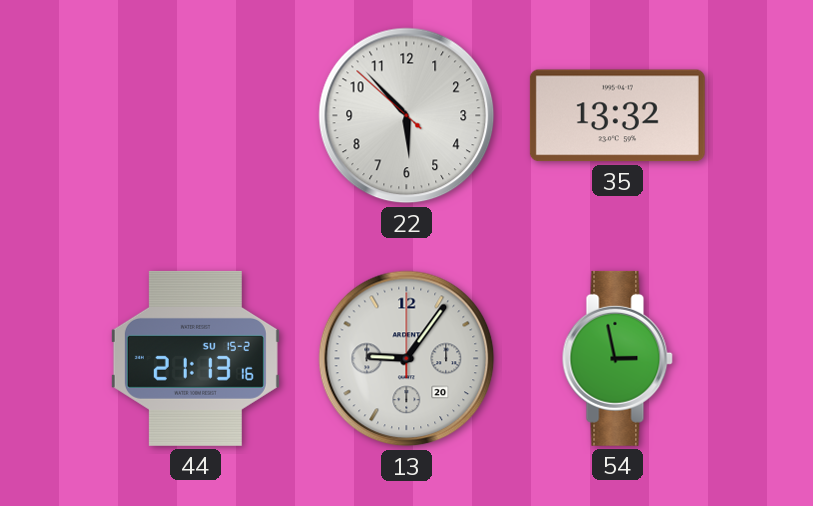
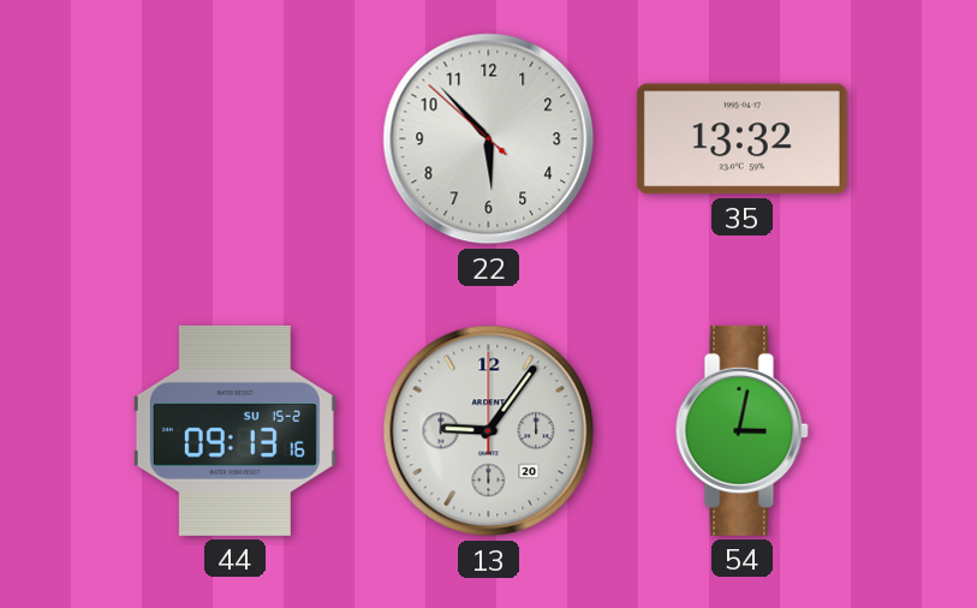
44: 21:13 -> 09:13
54: 2:58 -> 3:02
